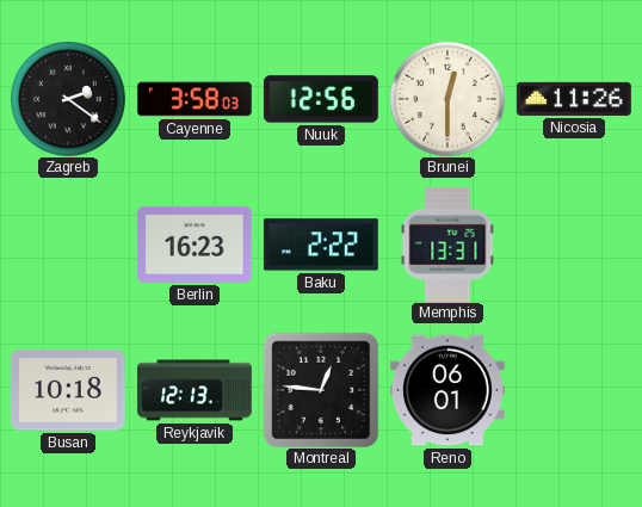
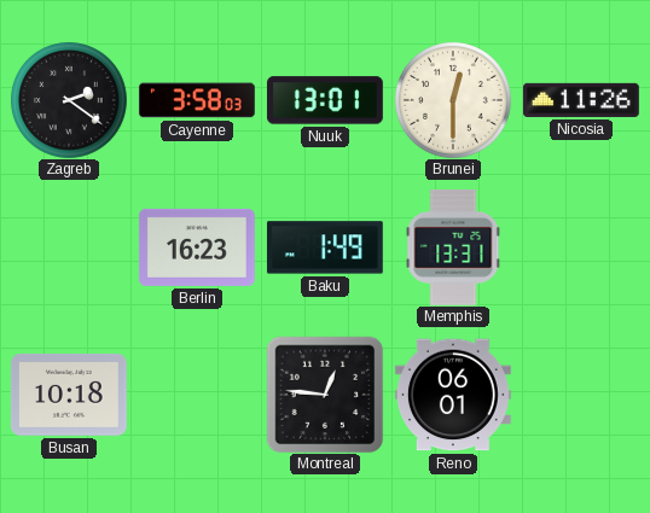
Nuuk: 12:56 -> 13:01
Baku: 2:22 -> 1:49
Reykjavik: 12:13 -> none
